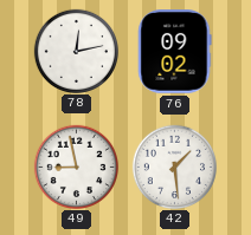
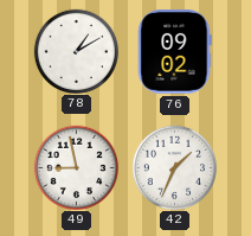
78: 12:13 -> 1:10
42: 1:29 -> 1:34
